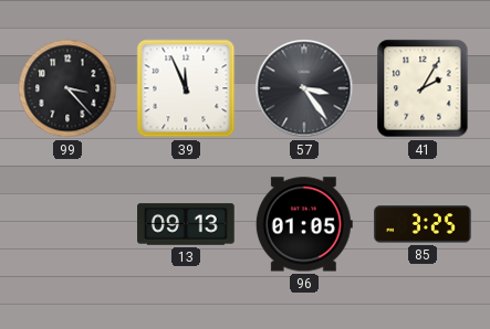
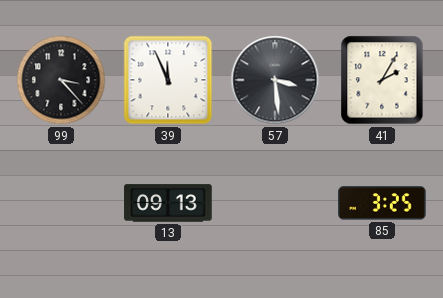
57: 3:24 -> 3:29
96: 01:05 -> none
